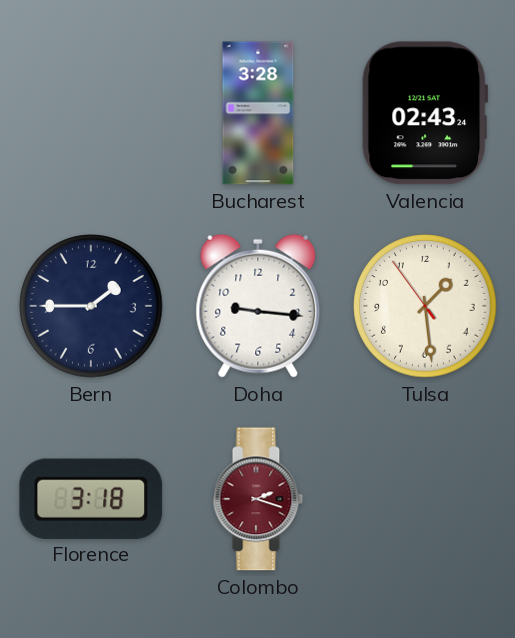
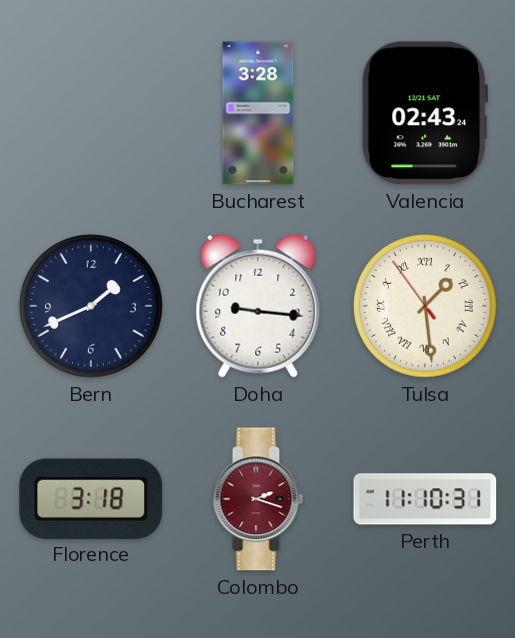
Bern: 1:45 -> 1:41
Tulsa numerals: Arabic -> Roman
Perth: none -> 11:10
